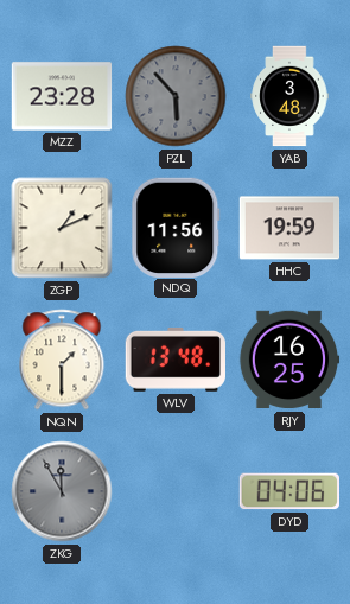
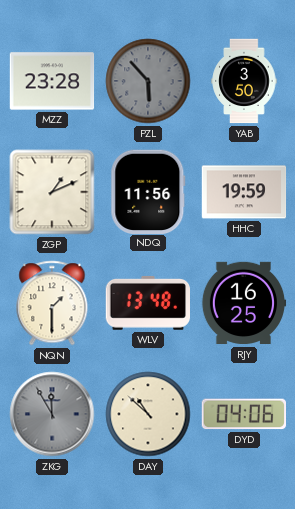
YAB: 3:48 -> 3:50
DAY: none -> 10:52
